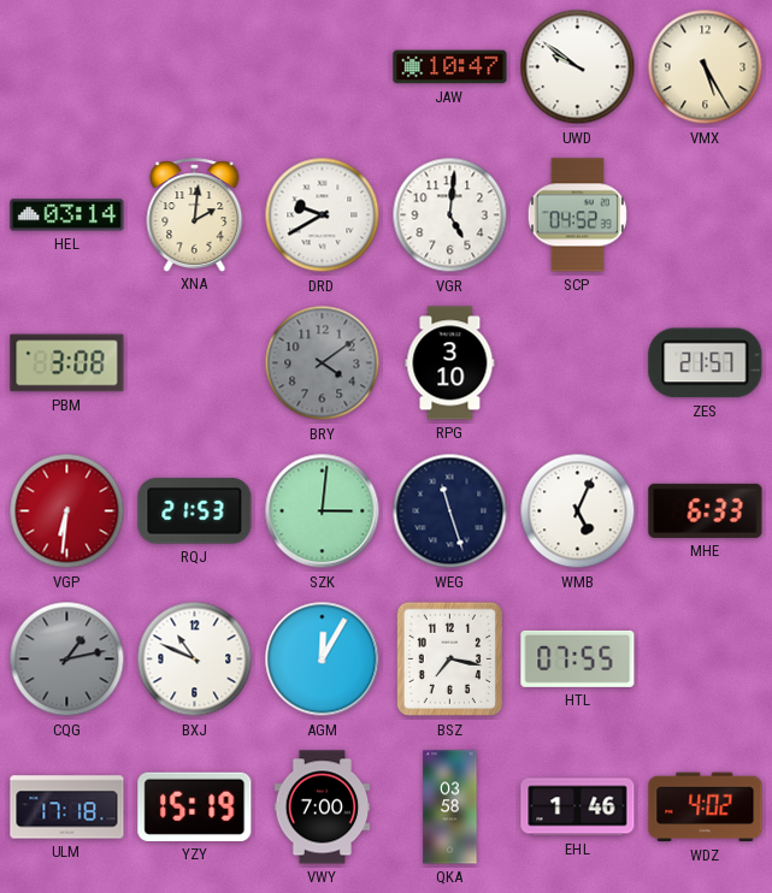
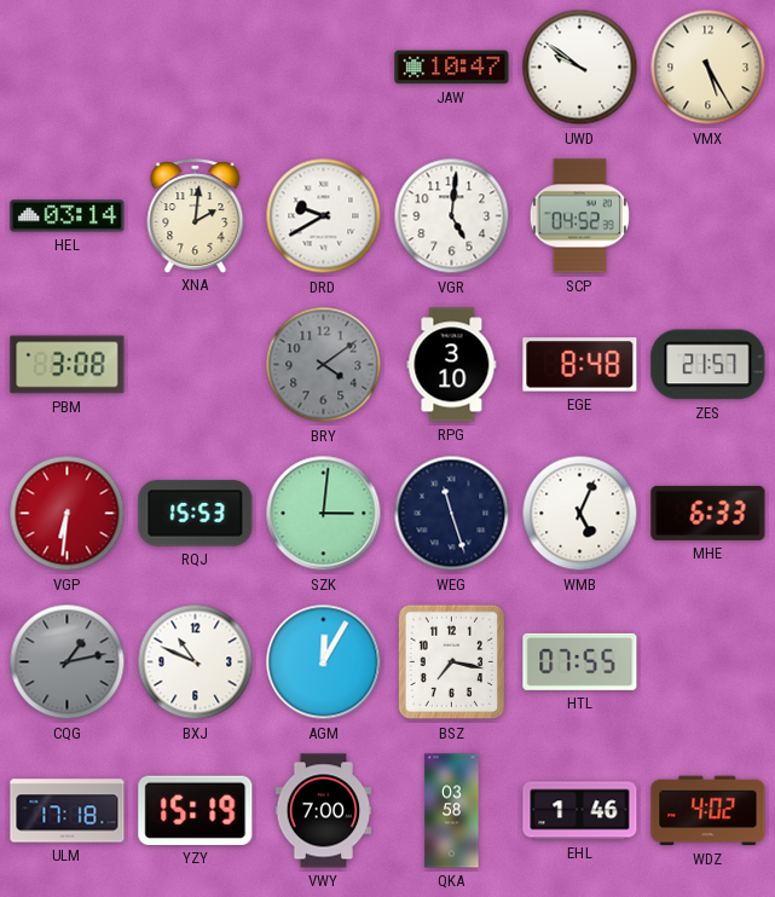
EGE: none -> 8:48
RQJ: 21:53 -> 15:53
